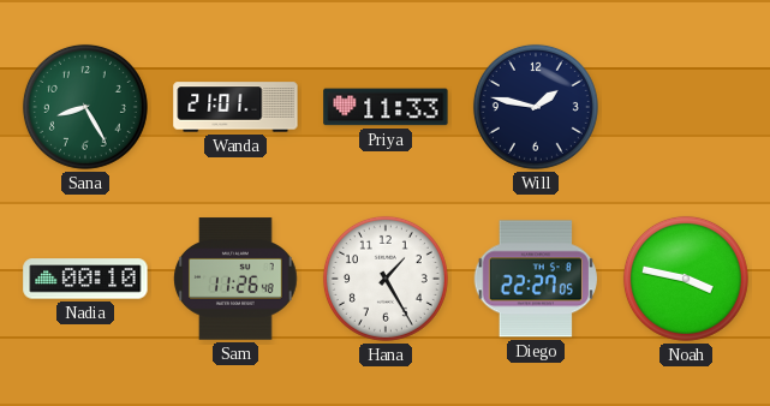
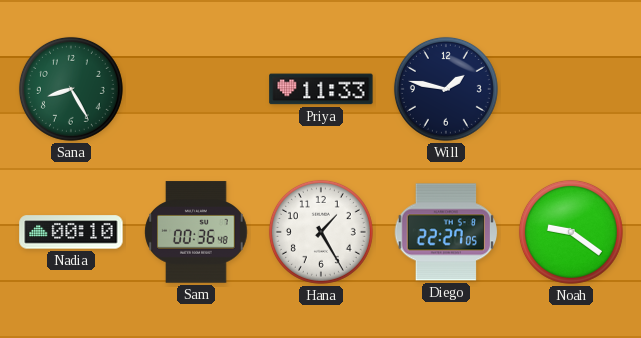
Wanda: 21:01 -> none
Sam: 11:26 -> 00:36
Noah: 3:47 -> 9:21
